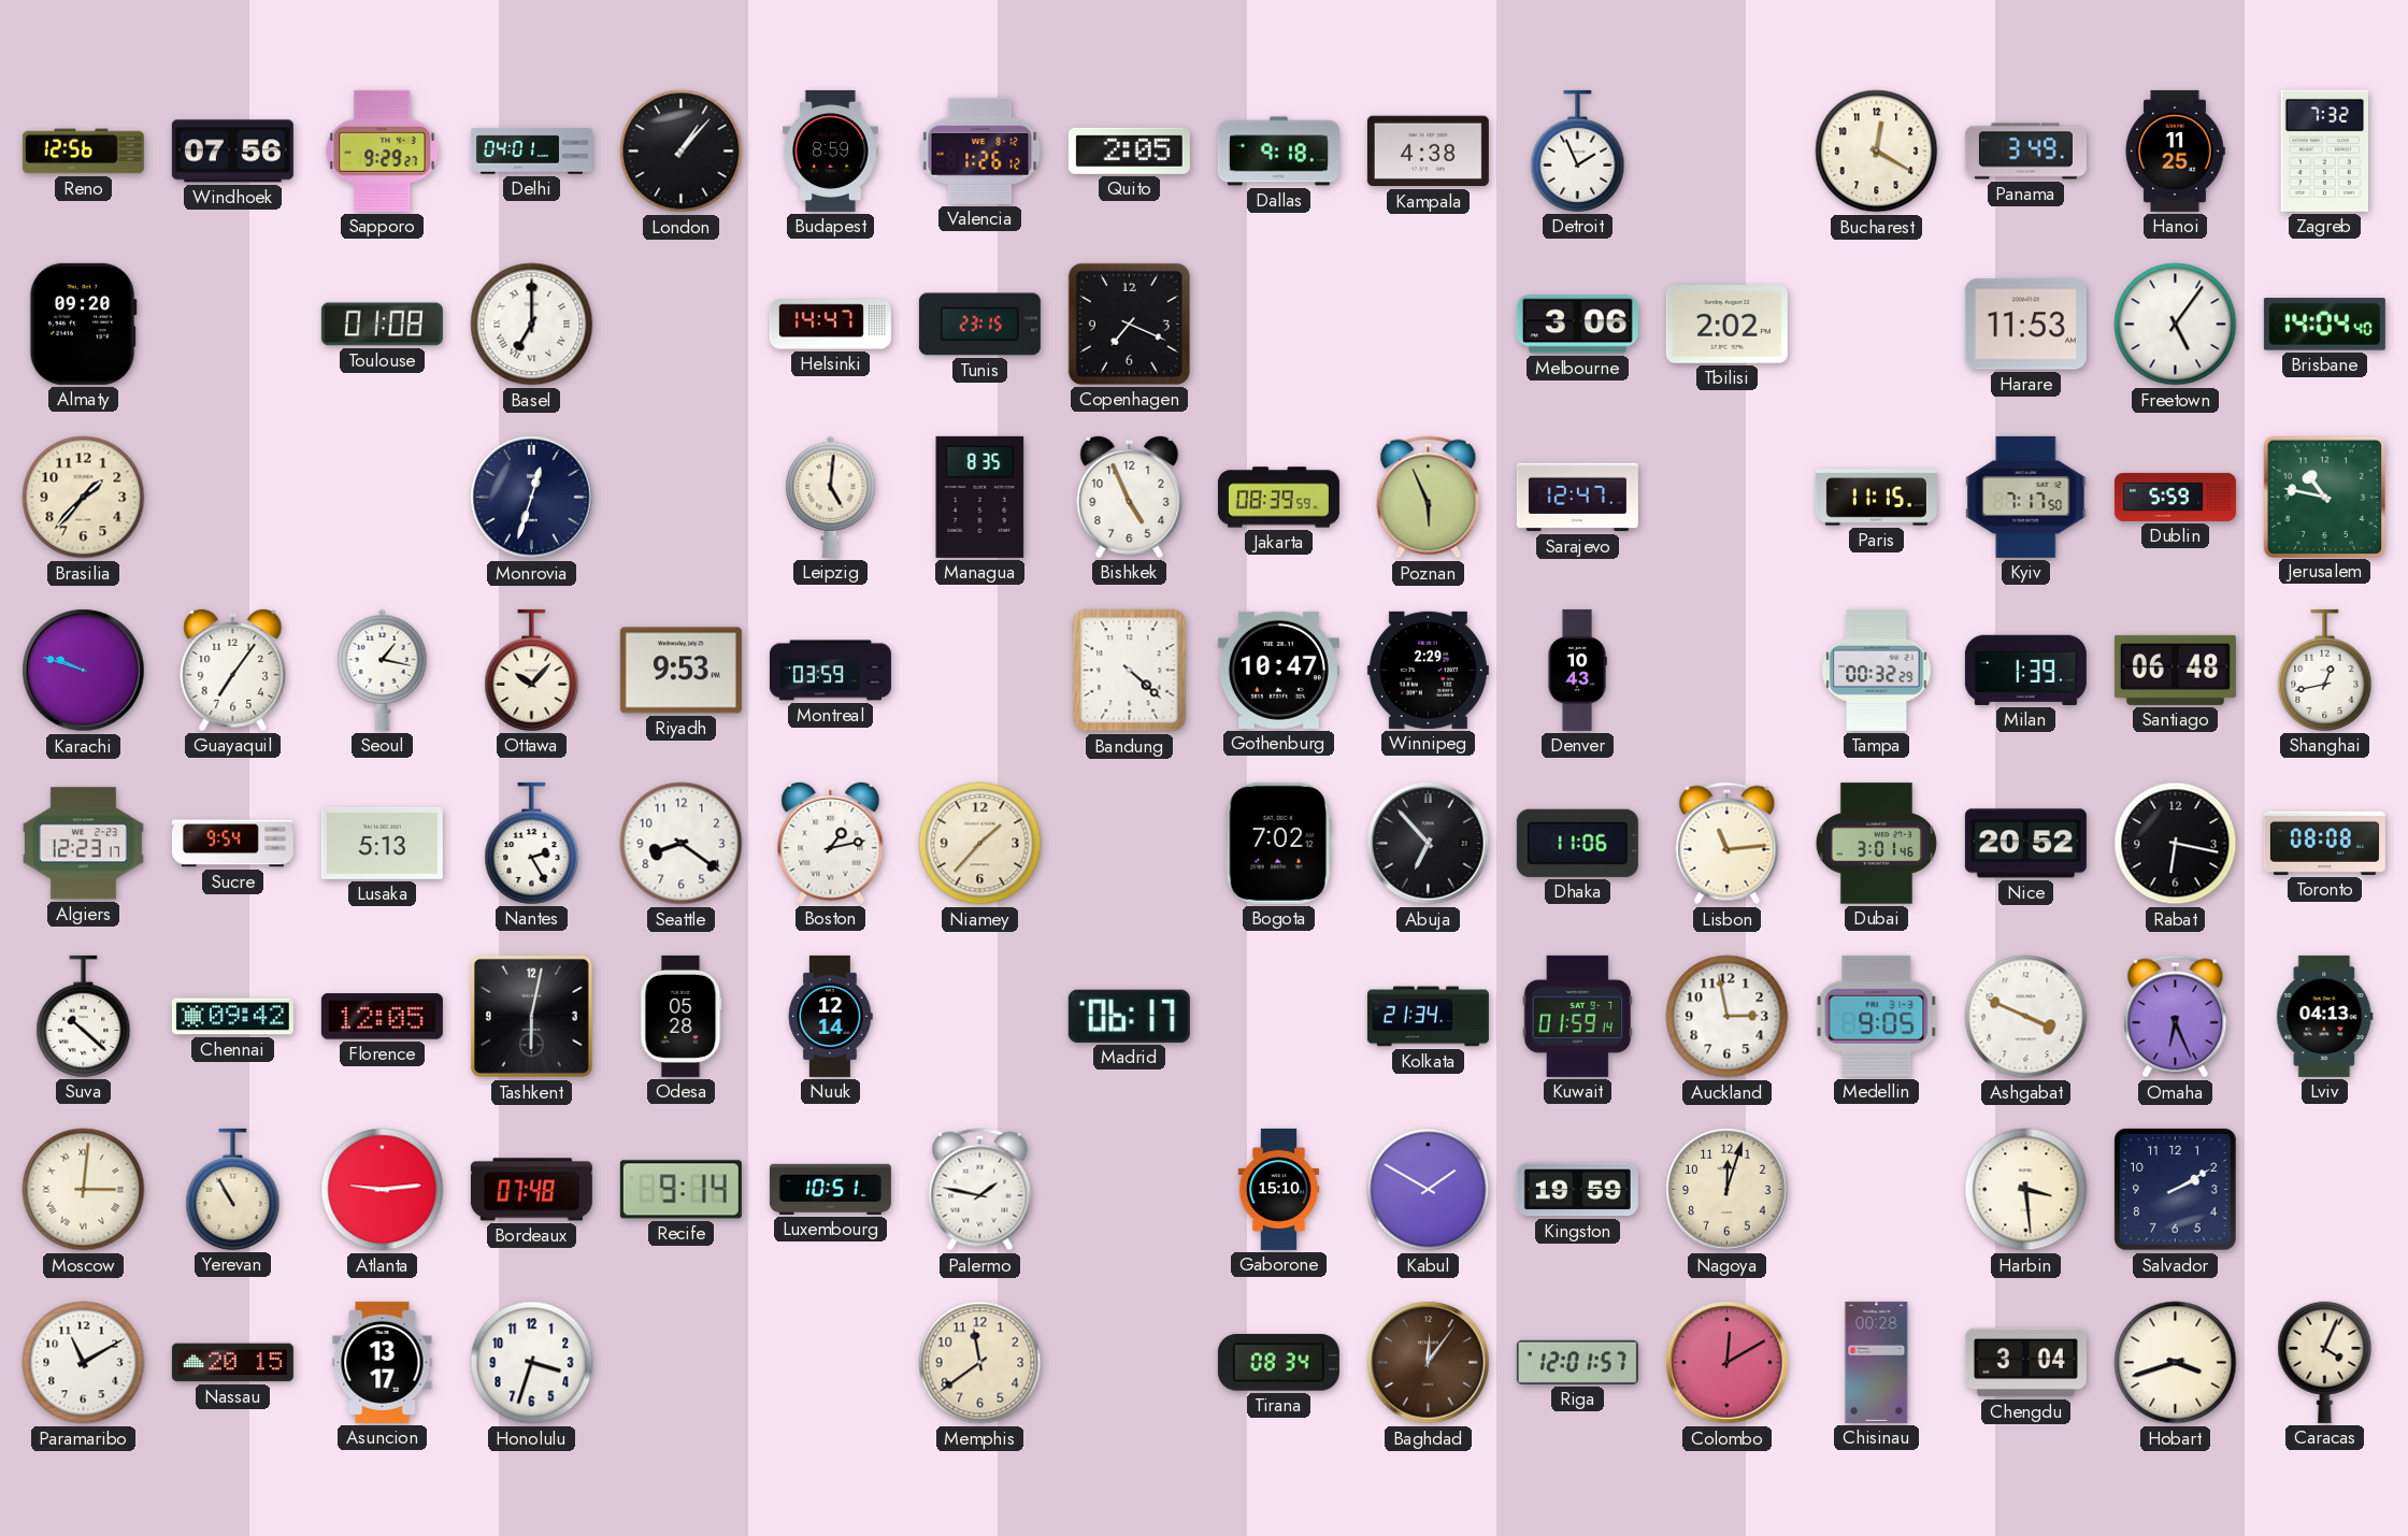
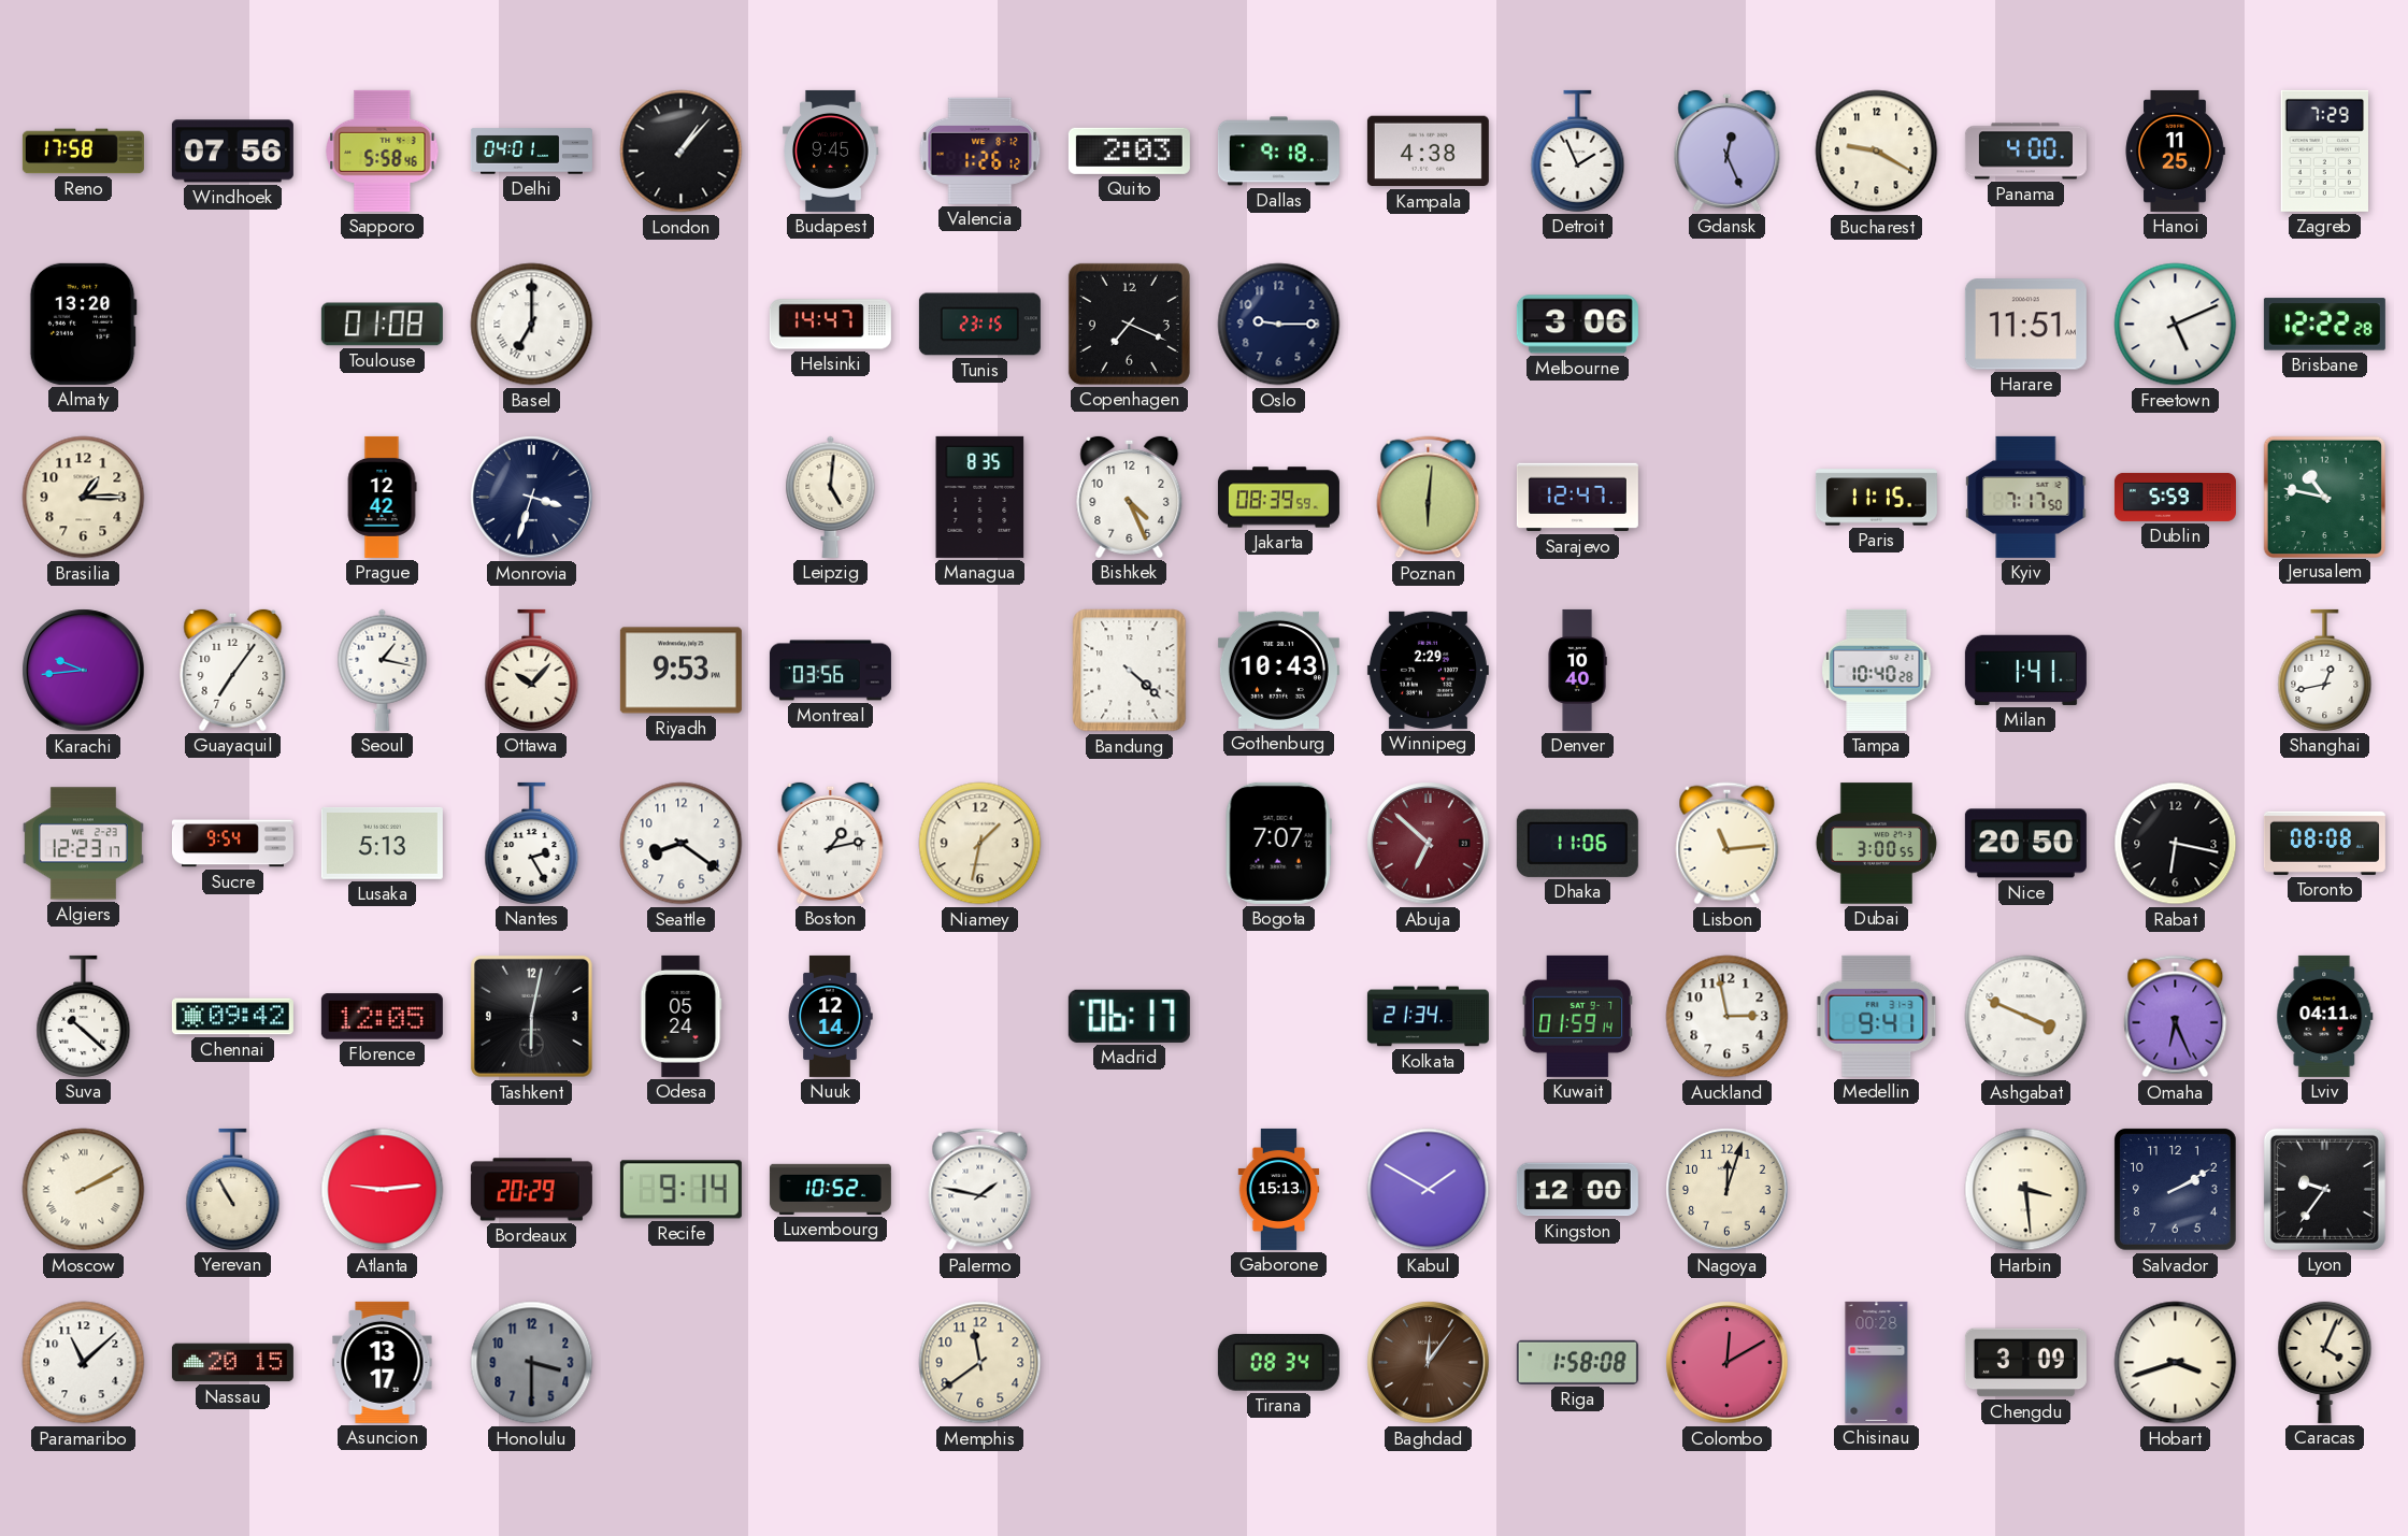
Reno: 12:56 -> 17:58
Sapporo: 9:29 -> 5:58
Budapest: 8:59 -> 9:45
Quito: 2:05 -> 2:03
Gdansk: none -> 12:26
Bucharest: 12:20 -> 9:20
Panama: 3:49 -> 4:00
Zagreb: 7:32 -> 7:29
Almaty: 09:20 -> 13:20
Oslo: none -> 9:15
Tbilisi: 2:02 -> none
Harare: 11:53 -> 11:51
Freetown: 5:06 -> 5:11
Brisbane: 14:04 -> 12:22
Brasilia: 1:37 -> 1:15
Prague: none -> 12:42
Monrovia: 12:33 -> 3:33
Bishkek: 4:56 -> 4:26
Poznan: 5:56 -> 6:01
Karachi: 9:48 -> 9:44
Montreal: 03:59 -> 03:56
Gothenburg: 10:47 -> 10:43
Denver: 10:43 -> 10:40
Tampa: 00:32 -> 10:40
Milan: 1:39 -> 1:41
Santiago: 06:48 -> none
Niamey: 1:37 -> 1:32
Bogota: 7:02 -> 7:07
Abuja: 6:53 -> 6:52
Abuja dial: black -> burgundy
Dubai: 3:01 -> 3:00
Nice: 20:52 -> 20:50
Odesa: 05:28 -> 05:24
Medellin: 9:05 -> 9:41
Lviv: 04:13 -> 04:11
Moscow: 3:01 -> 2:10
Bordeaux: 07:48 -> 20:29
Luxembourg: 10:51 -> 10:52
Gaborone: 15:10 -> 15:13
Kingston: 19:59 -> 12:00
Lyon: none -> 9:36
Paramaribo: 11:10 -> 11:08
Honolulu: 3:33 -> 3:30
Honolulu dial: white -> grey
Riga: 12:01 -> 1:58
Chengdu: 3:04 -> 3:09
